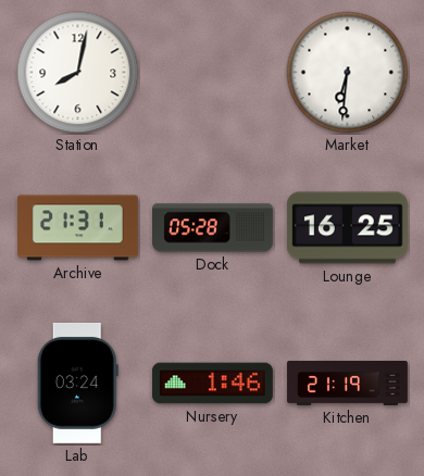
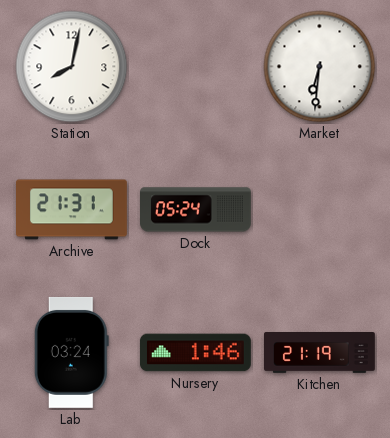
Dock: 05:28 -> 05:24
Lounge: 16:25 -> none
